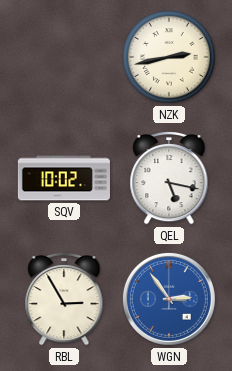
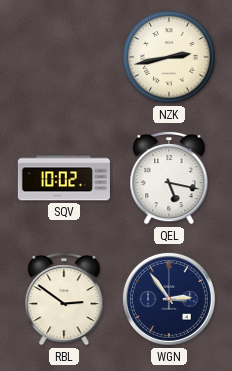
RBL: 2:55 -> 2:51
WGN dial: blue -> navy
